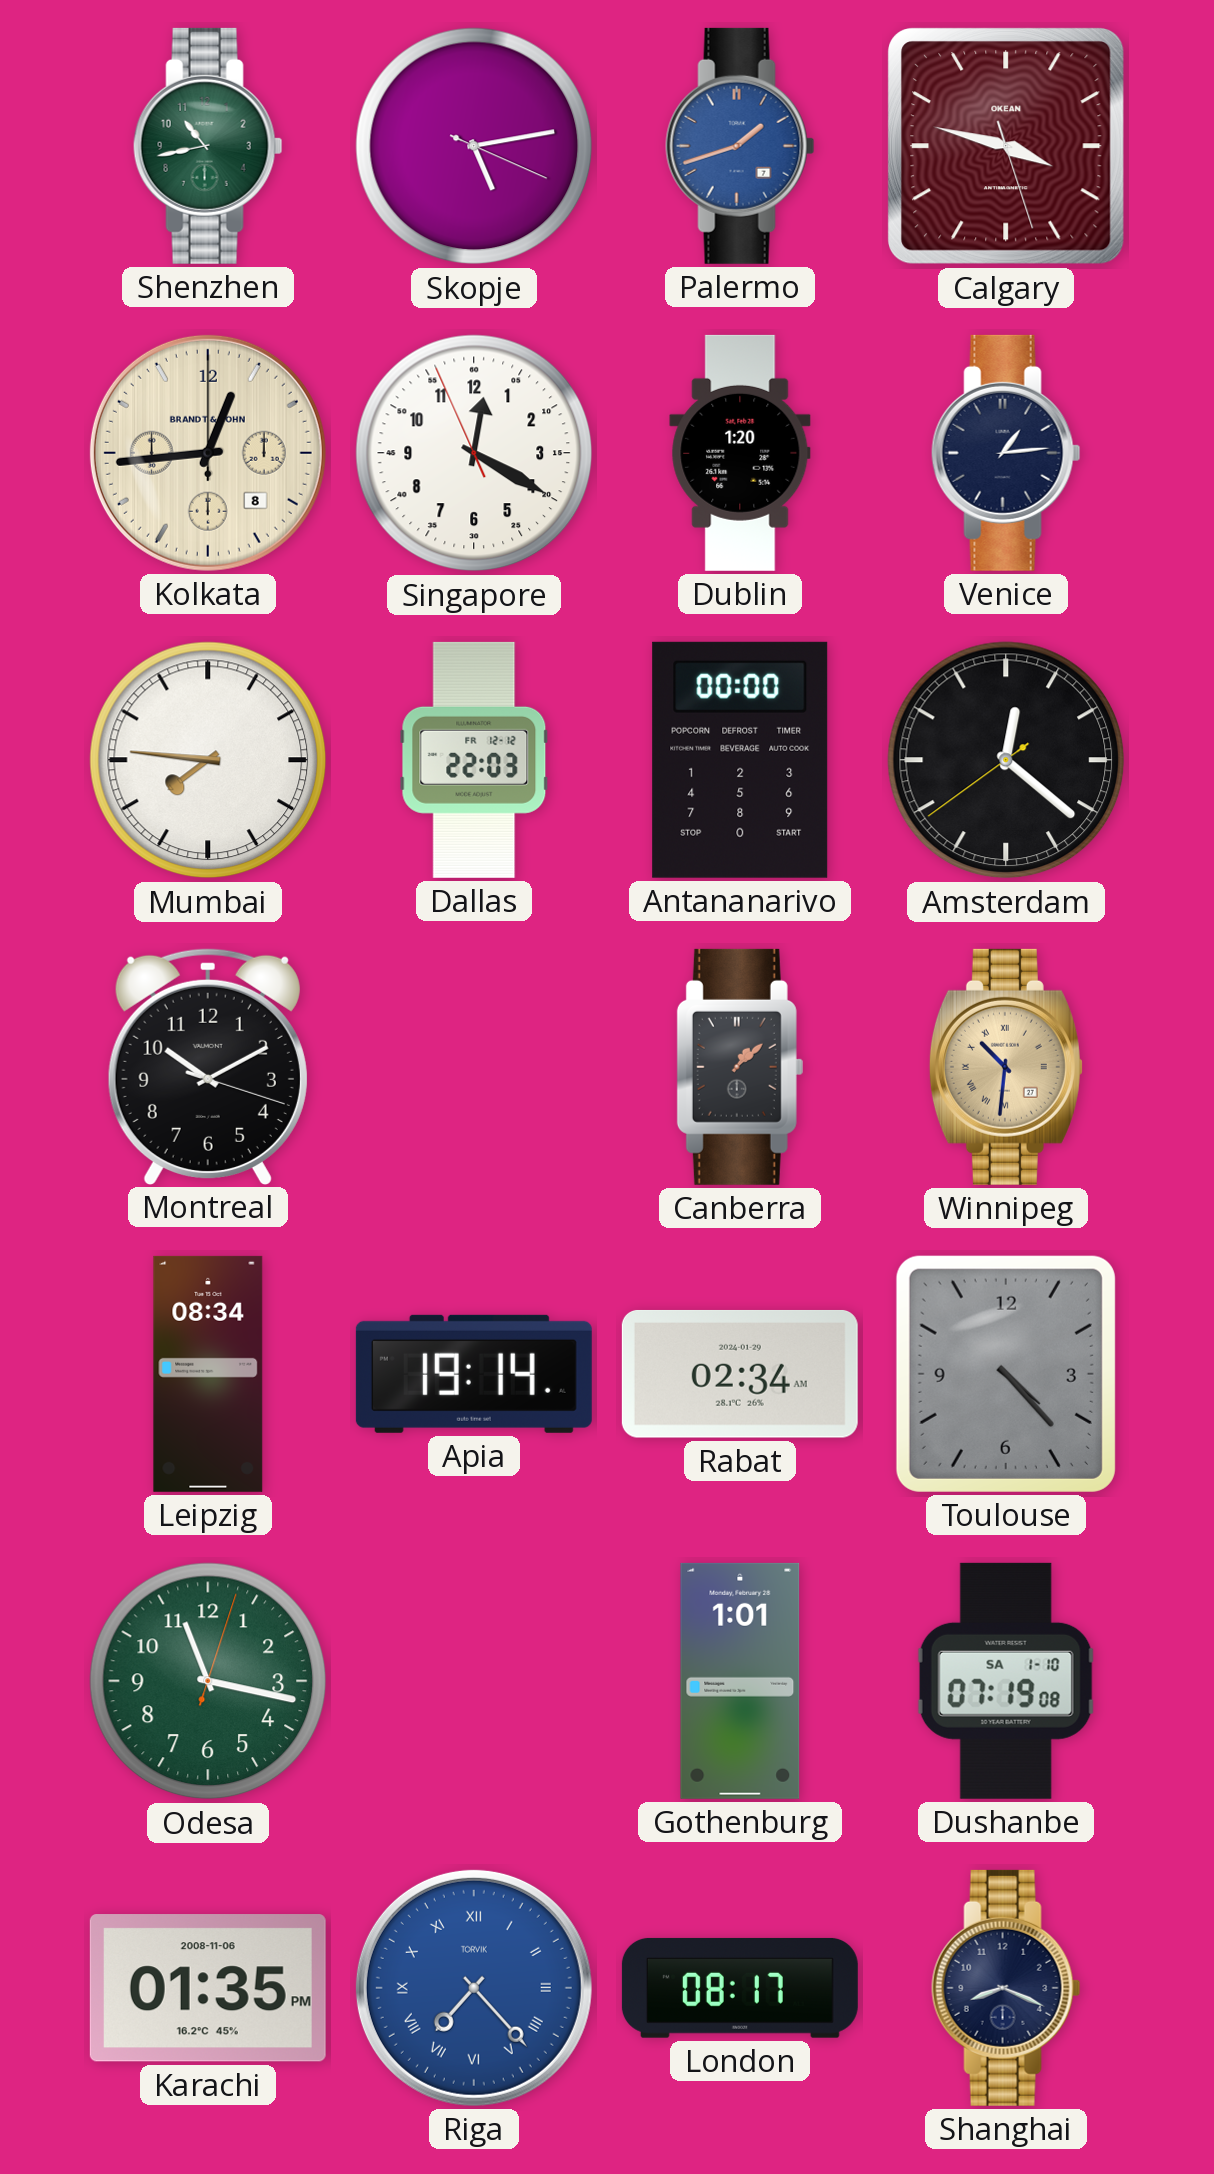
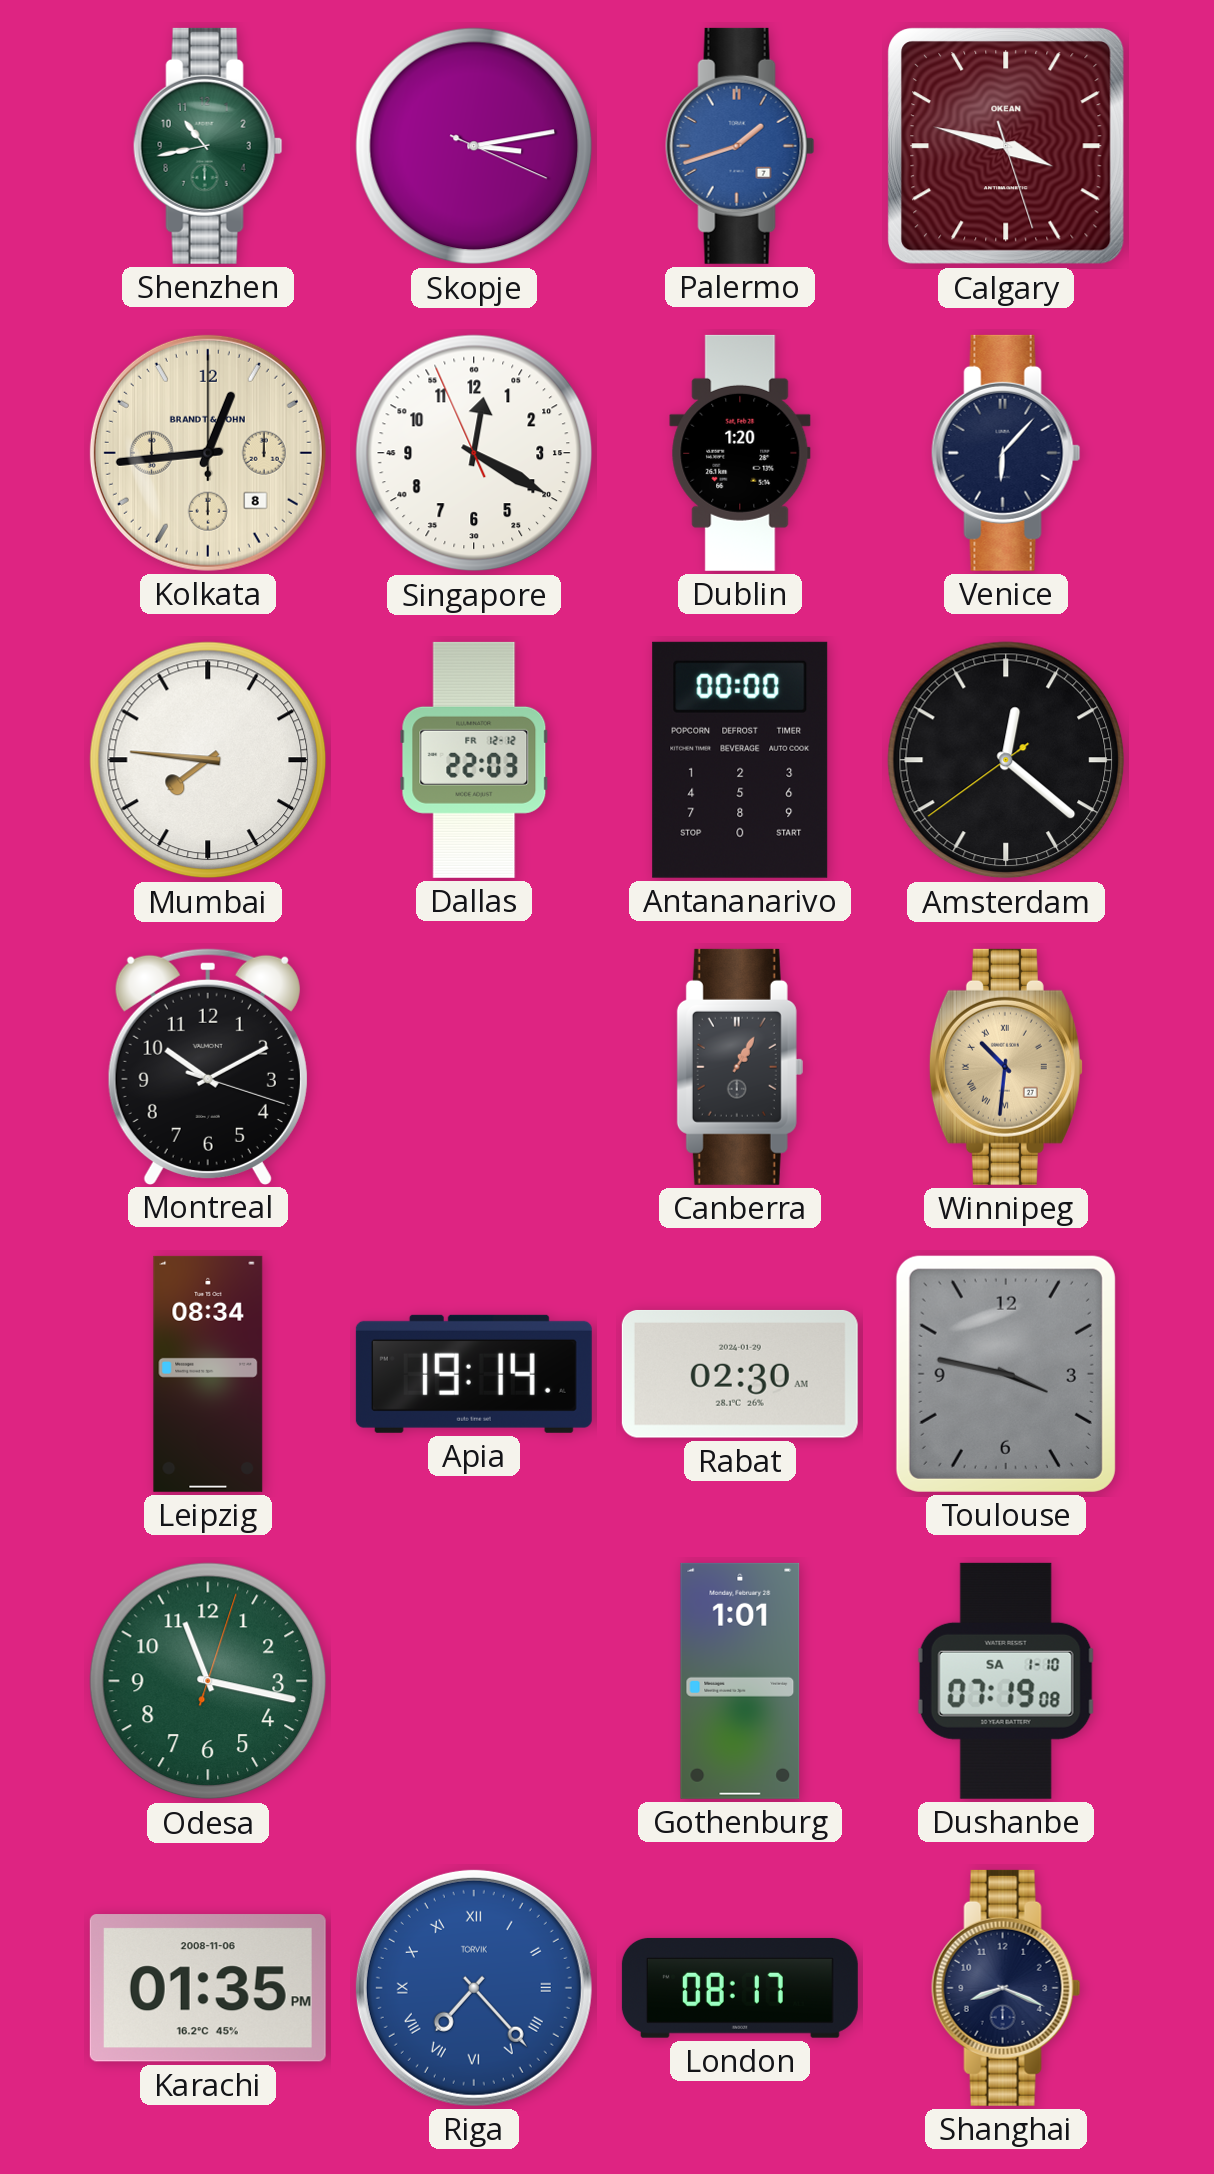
Skopje: 5:13 -> 3:13
Venice: 1:14 -> 6:07
Canberra: 1:08 -> 1:05
Rabat: 02:34 -> 02:30
Toulouse: 4:23 -> 3:47
